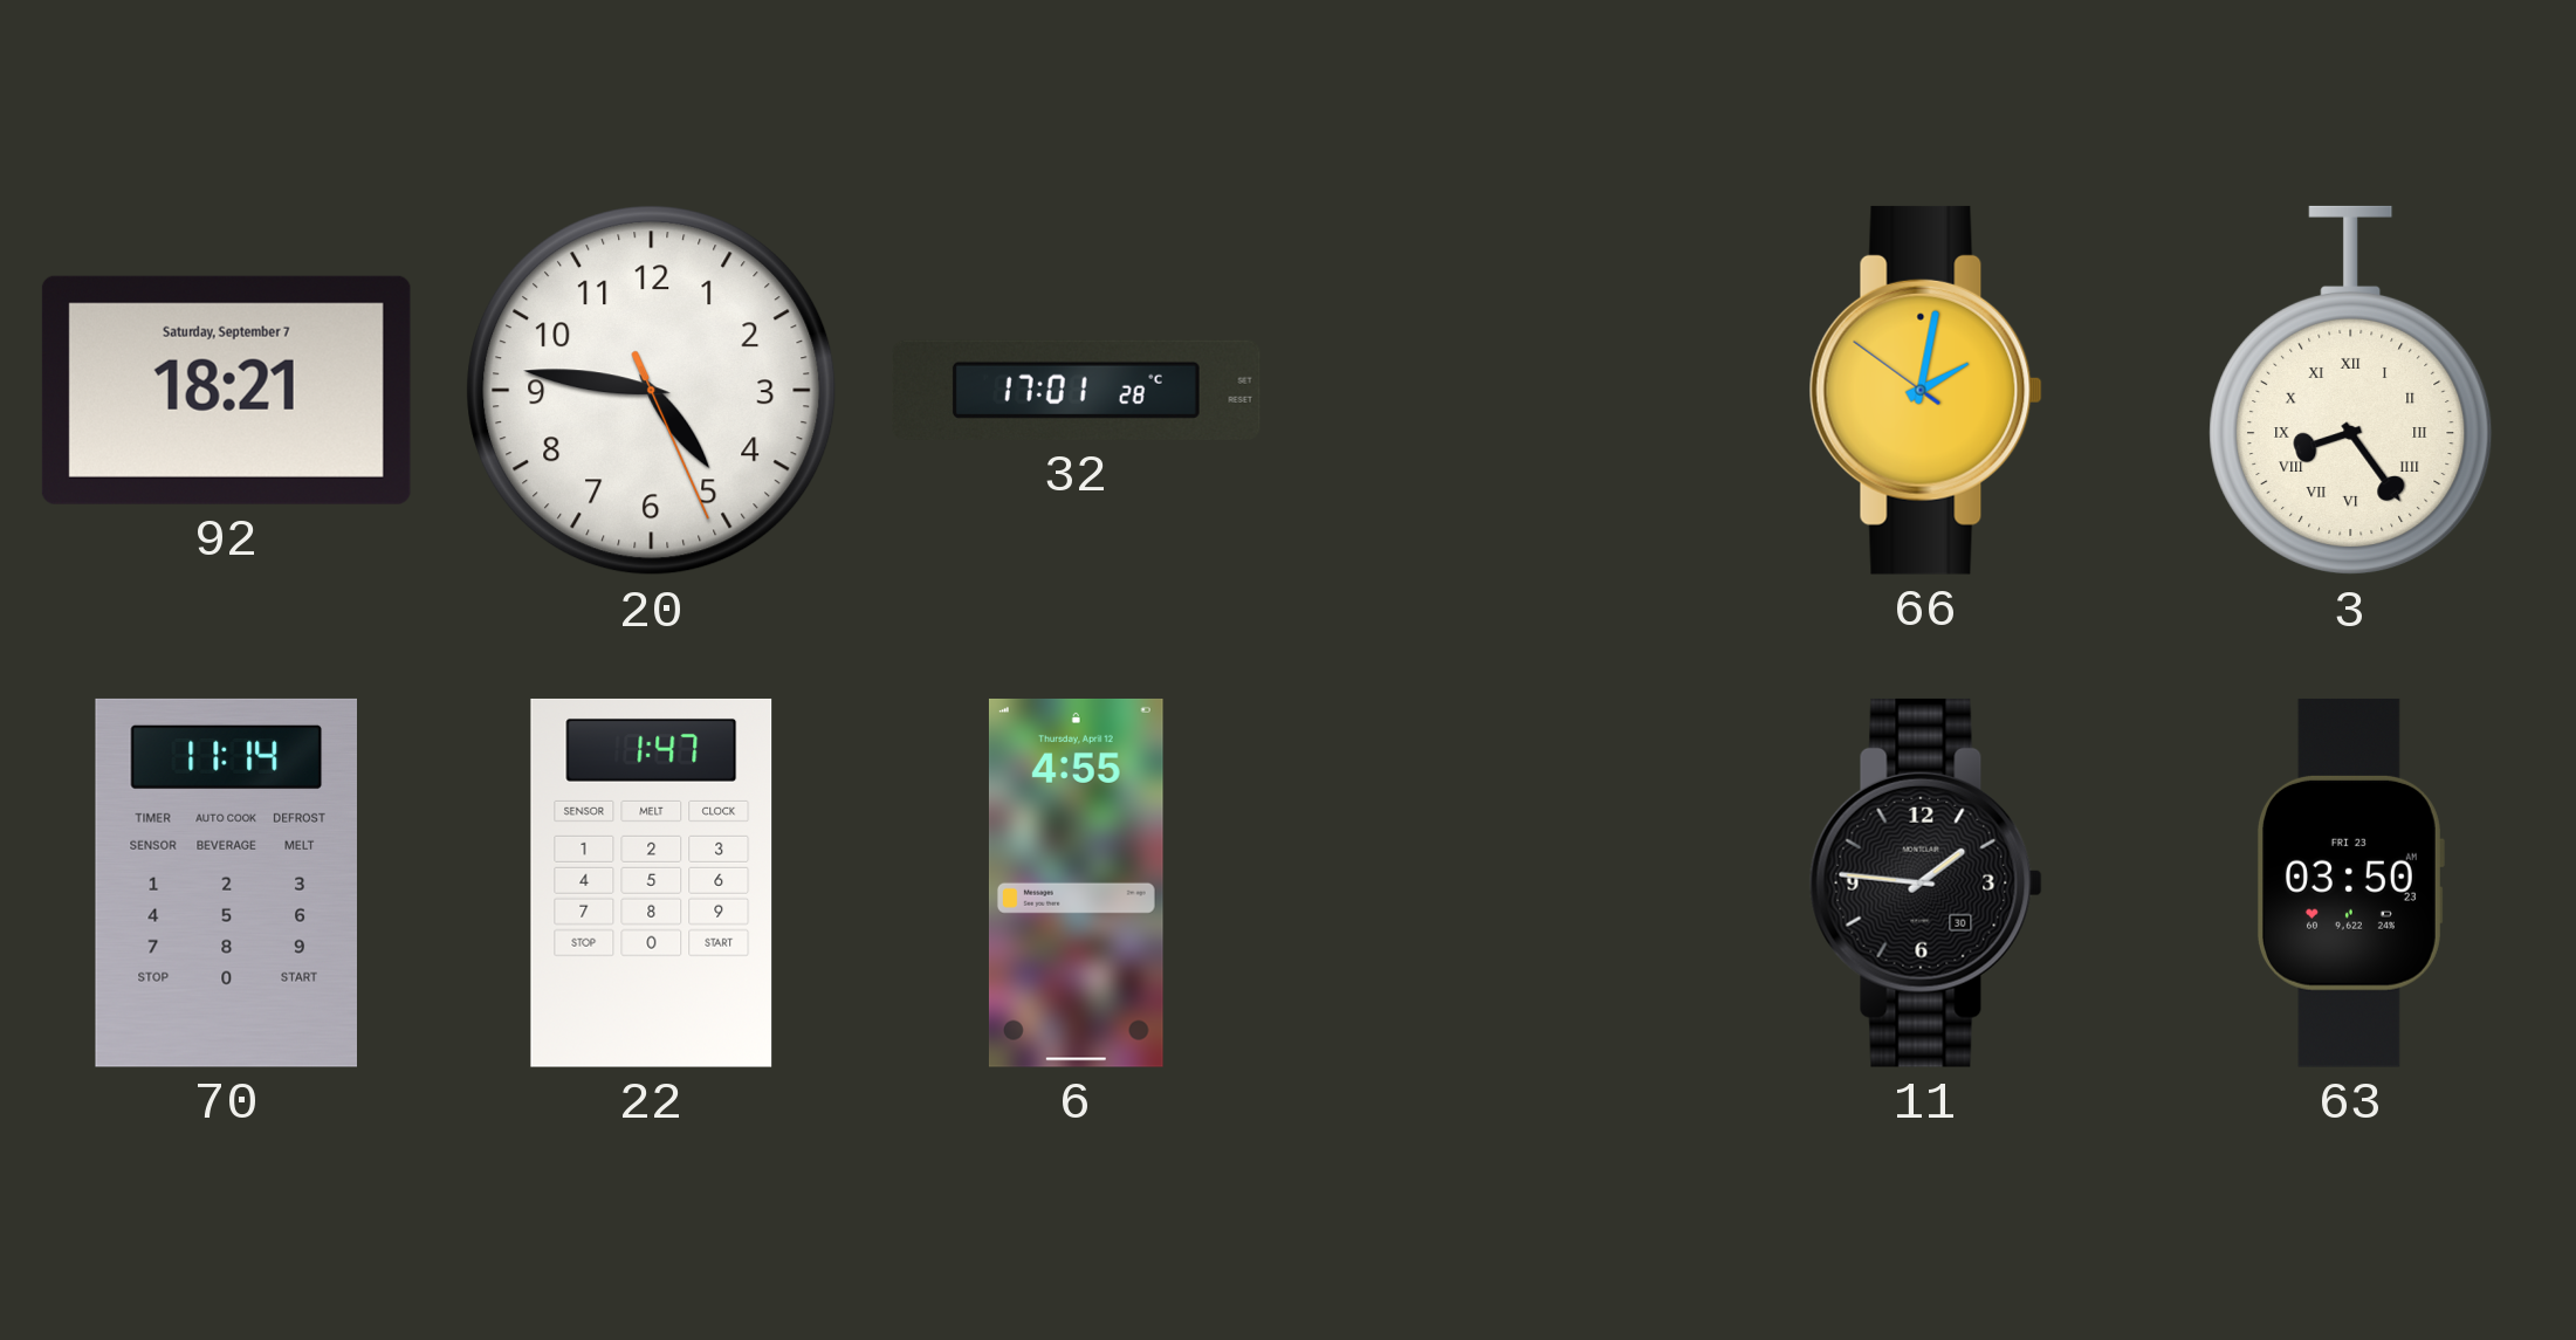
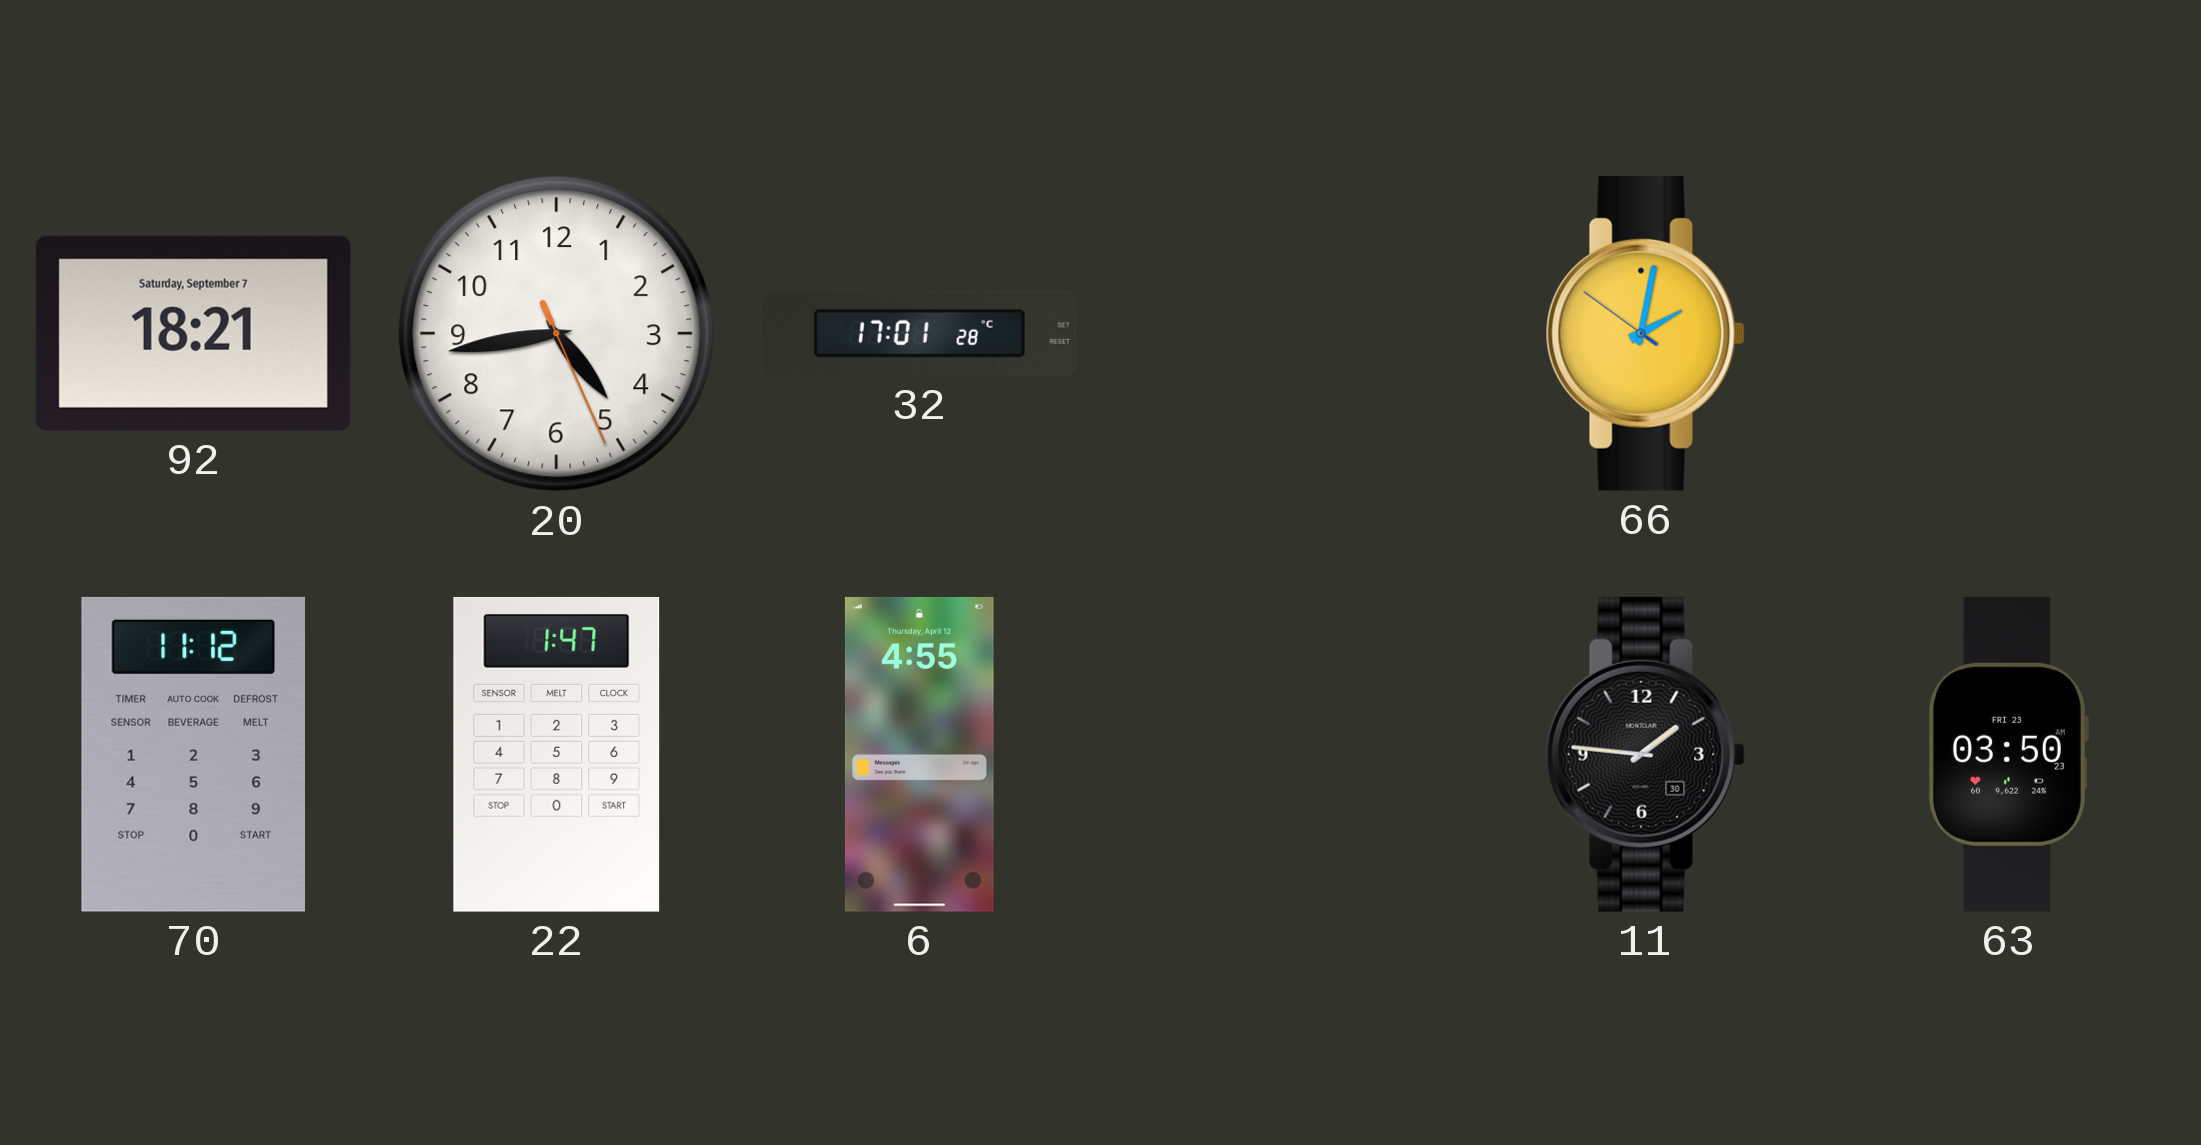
20: 4:46 -> 4:43
3: 8:24 -> none
70: 11:14 -> 11:12
